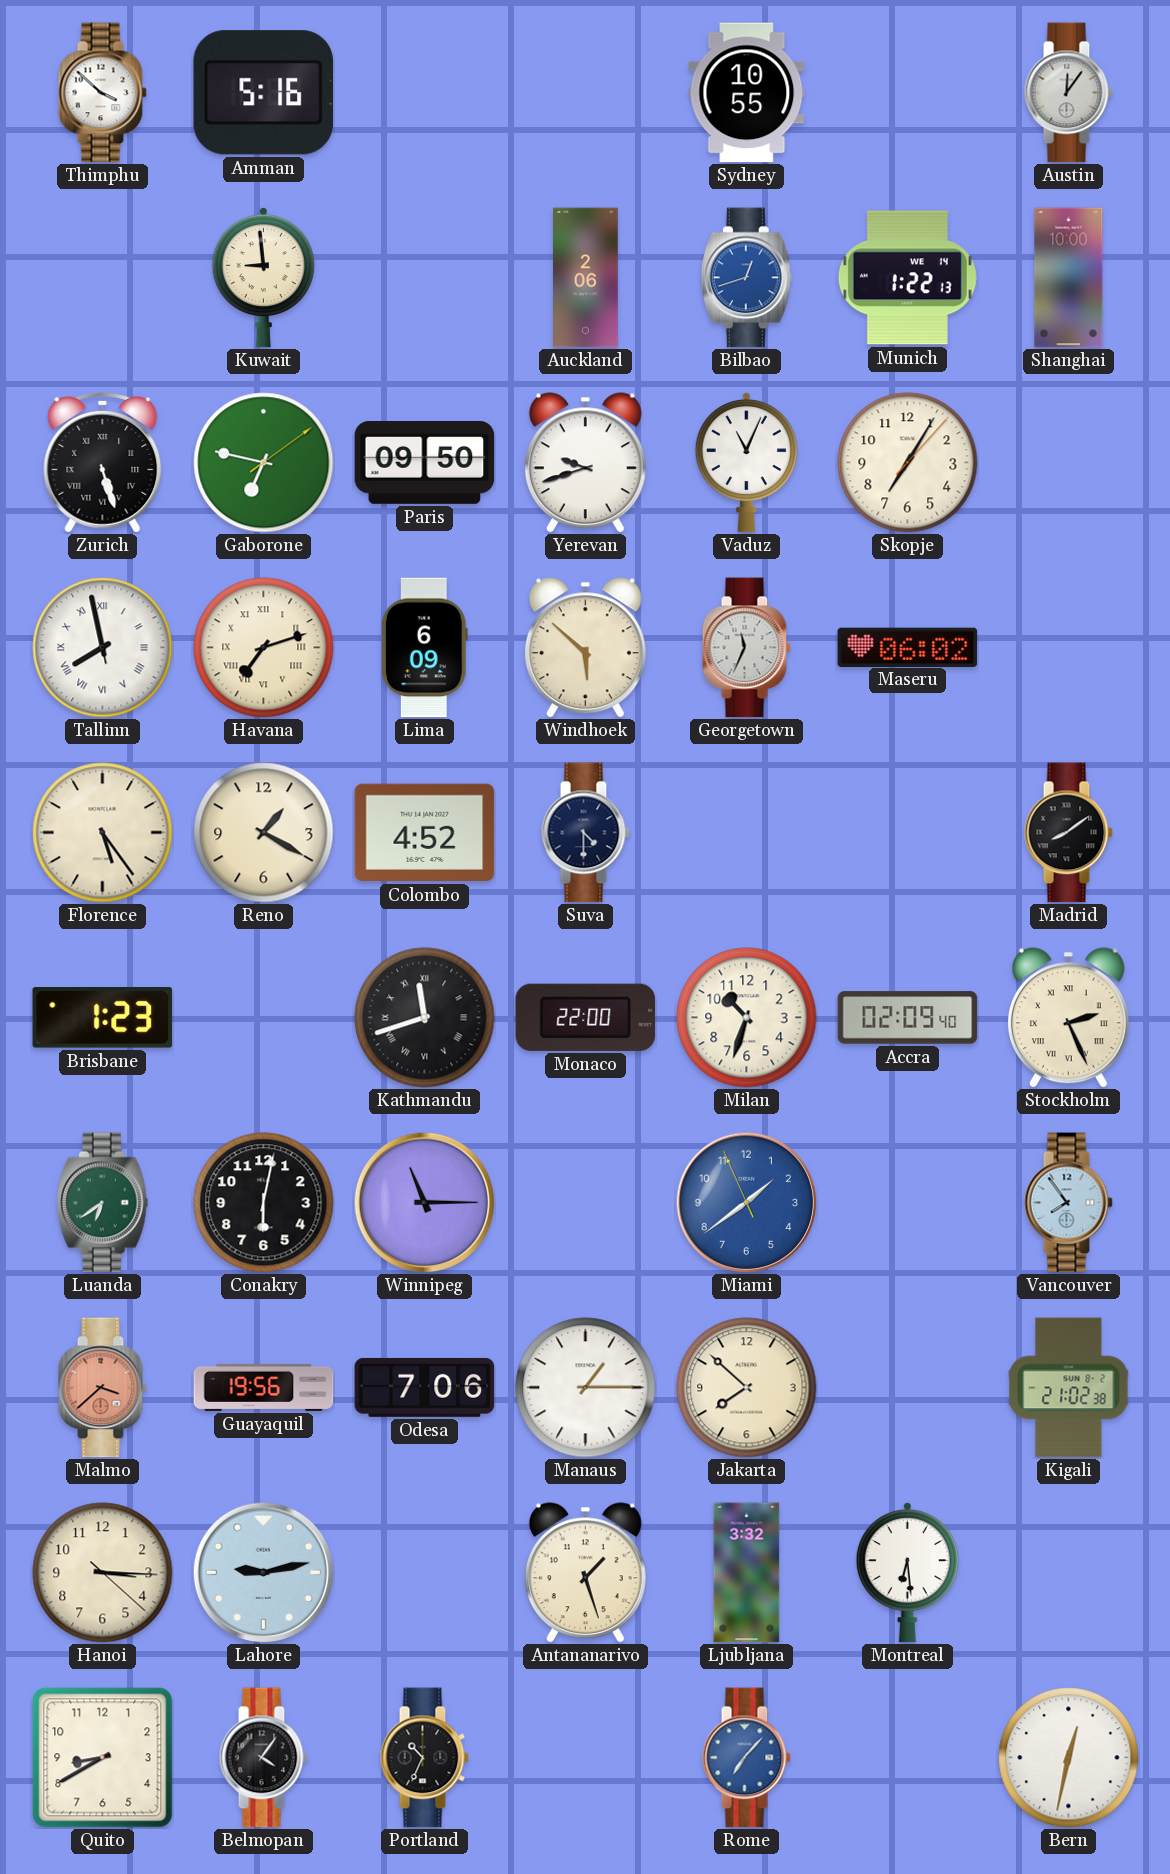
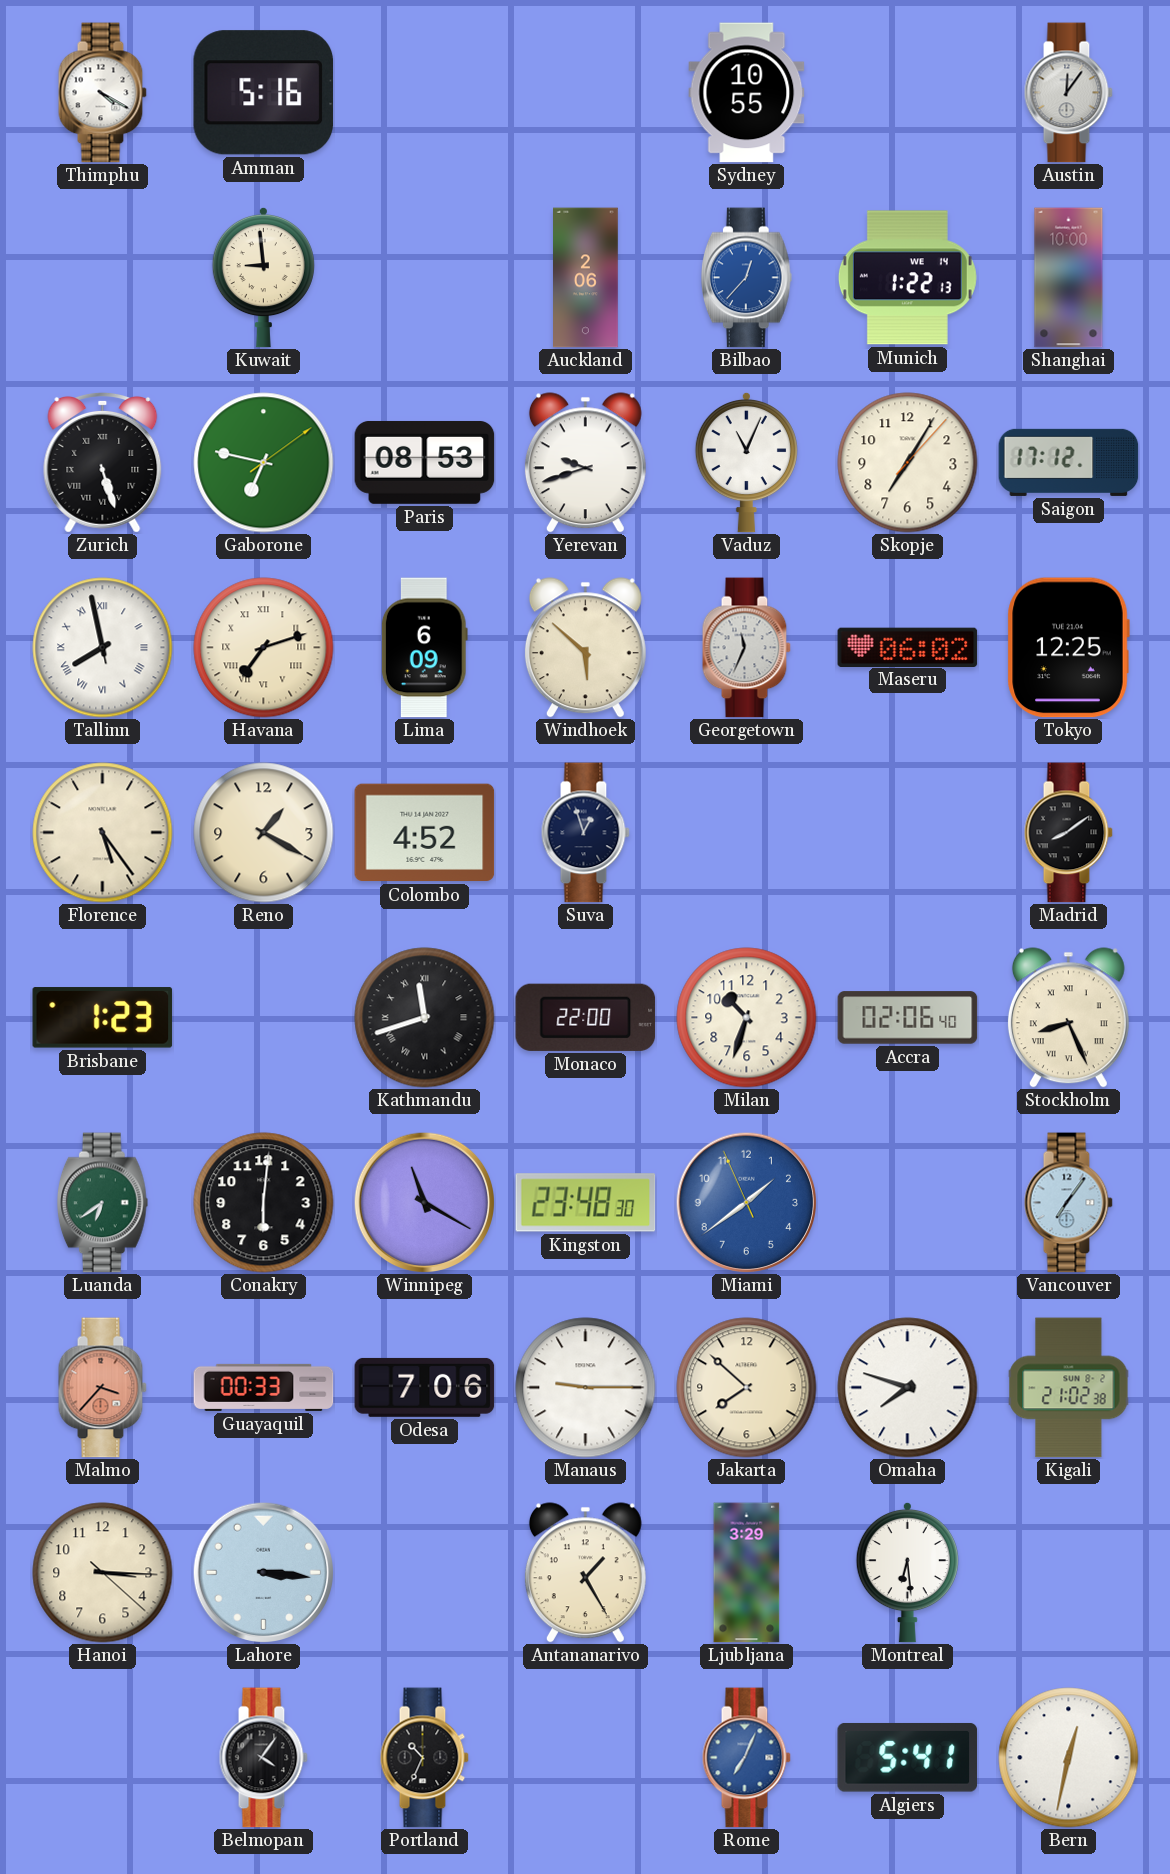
Thimphu: 3:52 -> 4:20
Bilbao: 12:42 -> 12:37
Paris: 09:50 -> 08:53
Saigon: none -> 17:12
Tokyo: none -> 12:25
Suva: 4:30 -> 12:57
Accra: 02:09 -> 02:06
Stockholm: 2:26 -> 8:26
Conakry: 6:02 -> 6:01
Winnipeg: 11:15 -> 11:20
Kingston: none -> 23:48
Vancouver: 7:54 -> 7:06
Malmo: 3:38 -> 3:37
Guayaquil: 19:56 -> 00:33
Manaus: 1:15 -> 9:15
Omaha: none -> 7:48
Lahore: 9:13 -> 3:16
Antananarivo: 1:27 -> 1:25
Ljubljana: 3:32 -> 3:29
Quito: 8:40 -> none
Rome: 7:07 -> 7:04
Algiers: none -> 5:41
